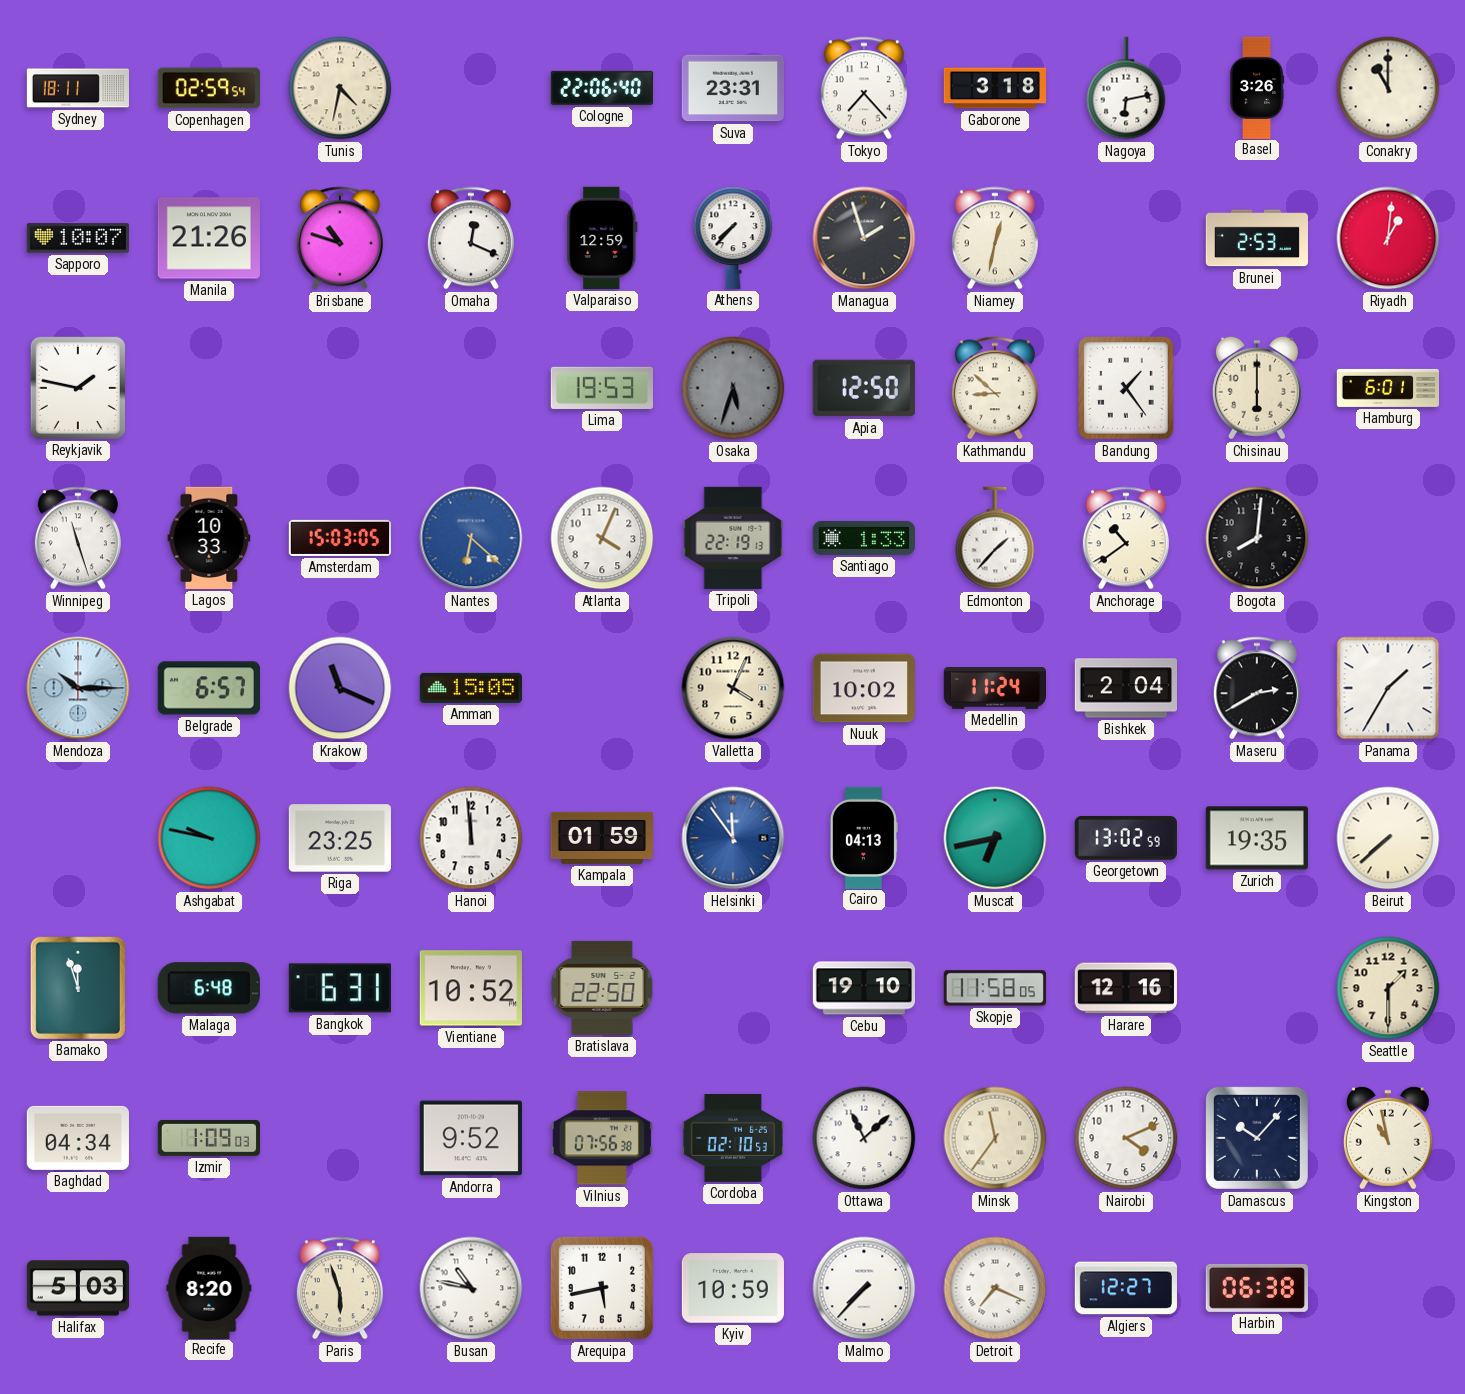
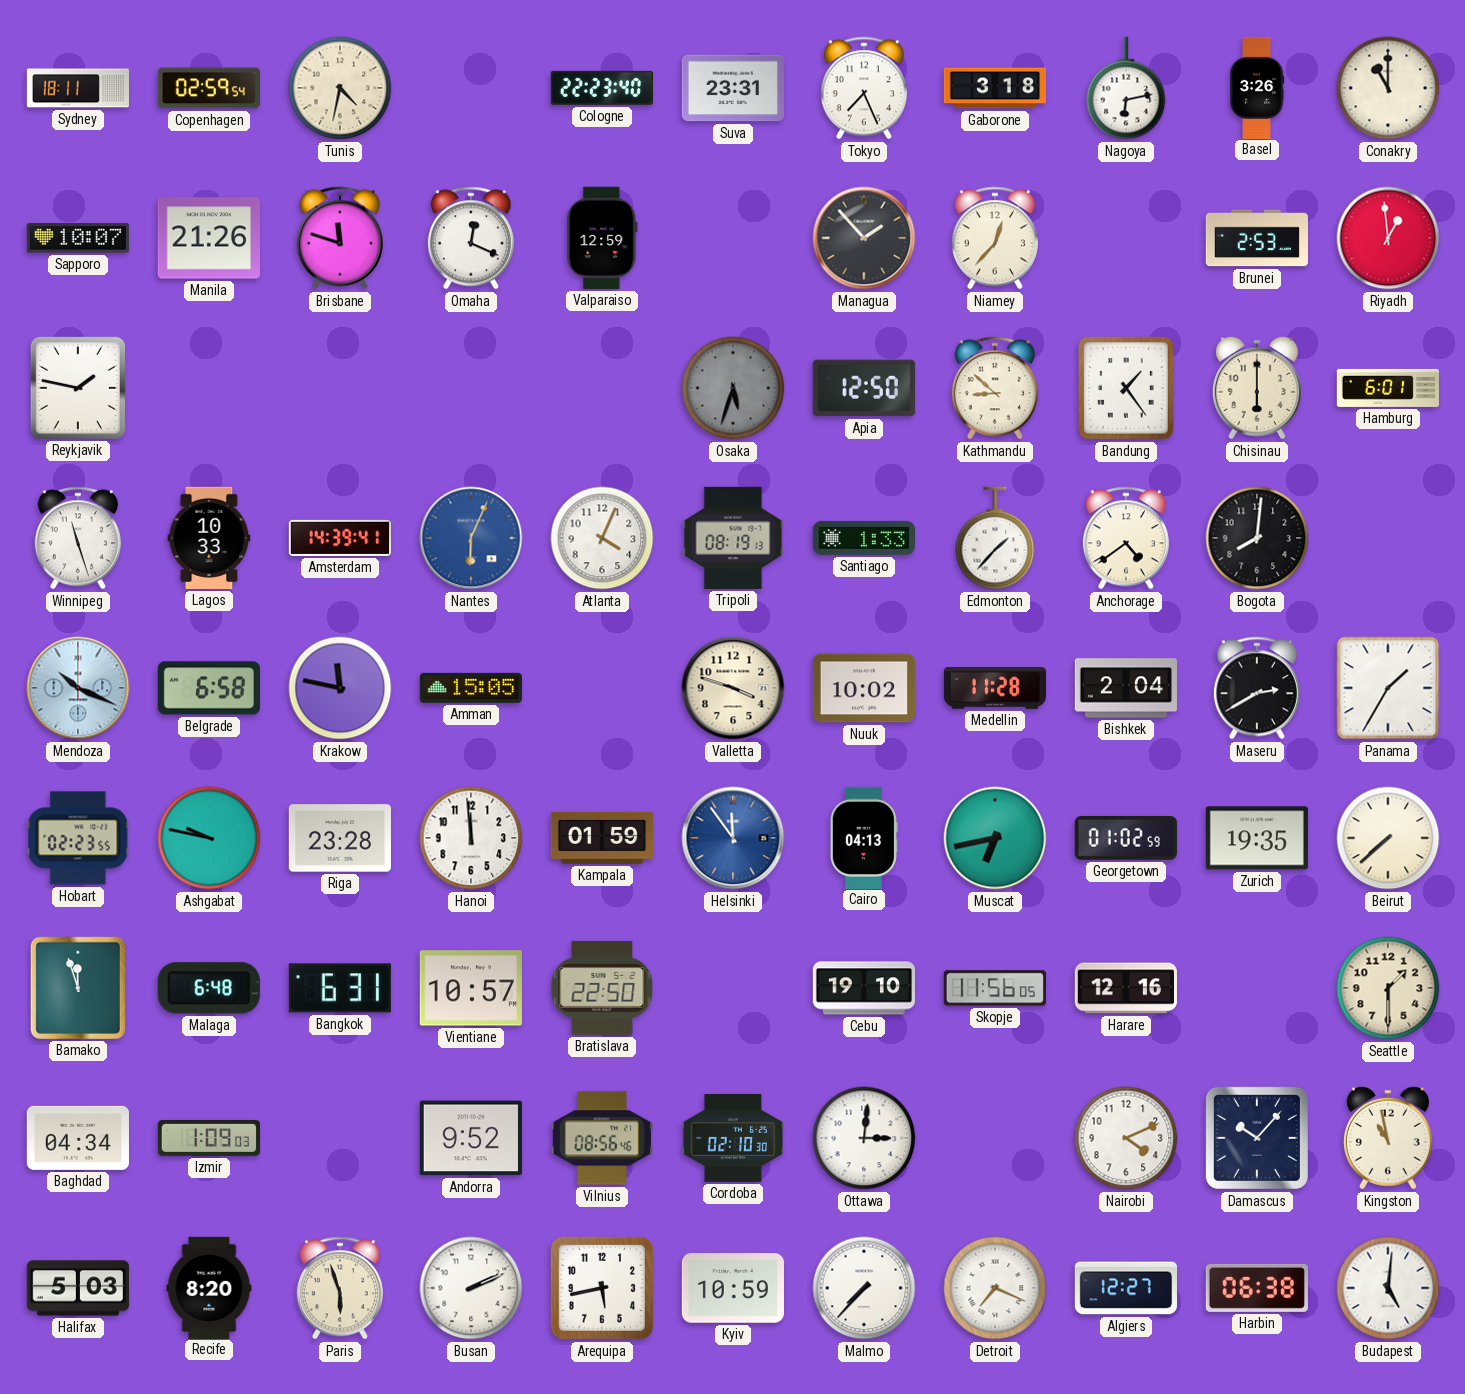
Cologne: 22:06 -> 22:23
Tokyo: 7:23 -> 7:26
Brisbane: 10:48 -> 11:48
Athens: 7:37 -> none
Managua: 1:57 -> 1:53
Niamey: 12:32 -> 12:37
Riyadh: 1:01 -> 12:59
Lima: 19:53 -> none
Amsterdam: 15:03 -> 14:39
Nantes: 6:22 -> 6:04
Tripoli: 22:19 -> 08:19
Anchorage: 10:39 -> 4:39
Mendoza: 10:15 -> 10:19
Belgrade: 6:57 -> 6:58
Krakow: 11:19 -> 11:47
Valletta: 4:04 -> 3:48
Medellin: 11:24 -> 11:28
Hobart: none -> 02:23
Riga: 23:25 -> 23:28
Georgetown: 13:02 -> 01:02
Vientiane: 10:52 -> 10:57
Skopje: 11:58 -> 11:56
Vilnius: 07:56 -> 08:56
Cordoba: 02:10:53 -> 02:10:30
Ottawa: 11:08 -> 3:01
Minsk: 11:36 -> none
Busan: 10:47 -> 2:11
Budapest: none -> 5:01
